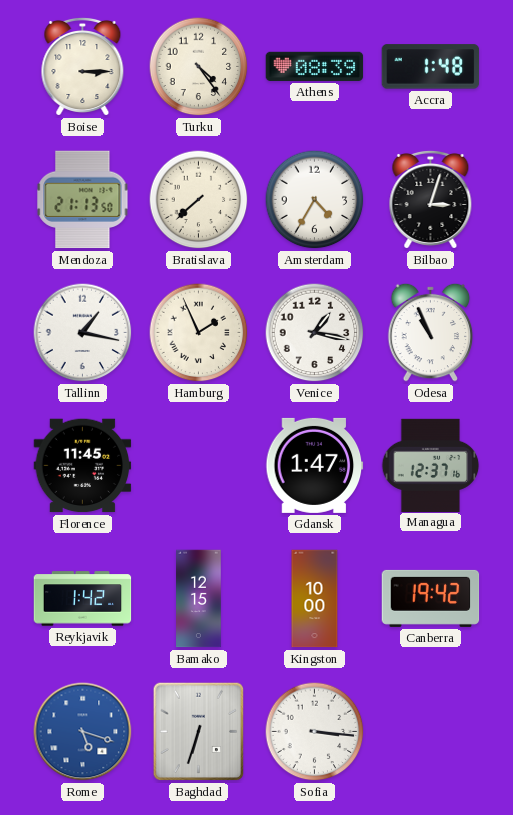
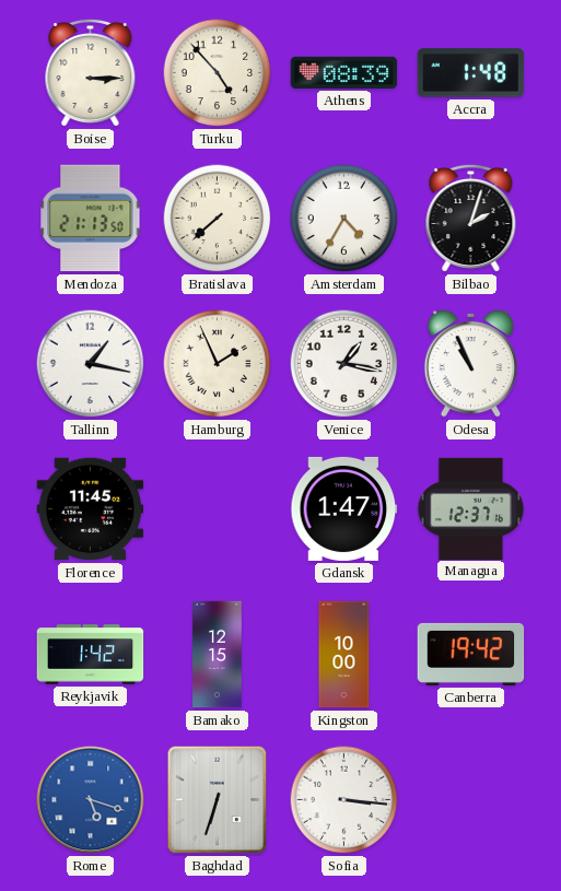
Turku: 4:24 -> 4:53
Bilbao: 3:03 -> 2:03
